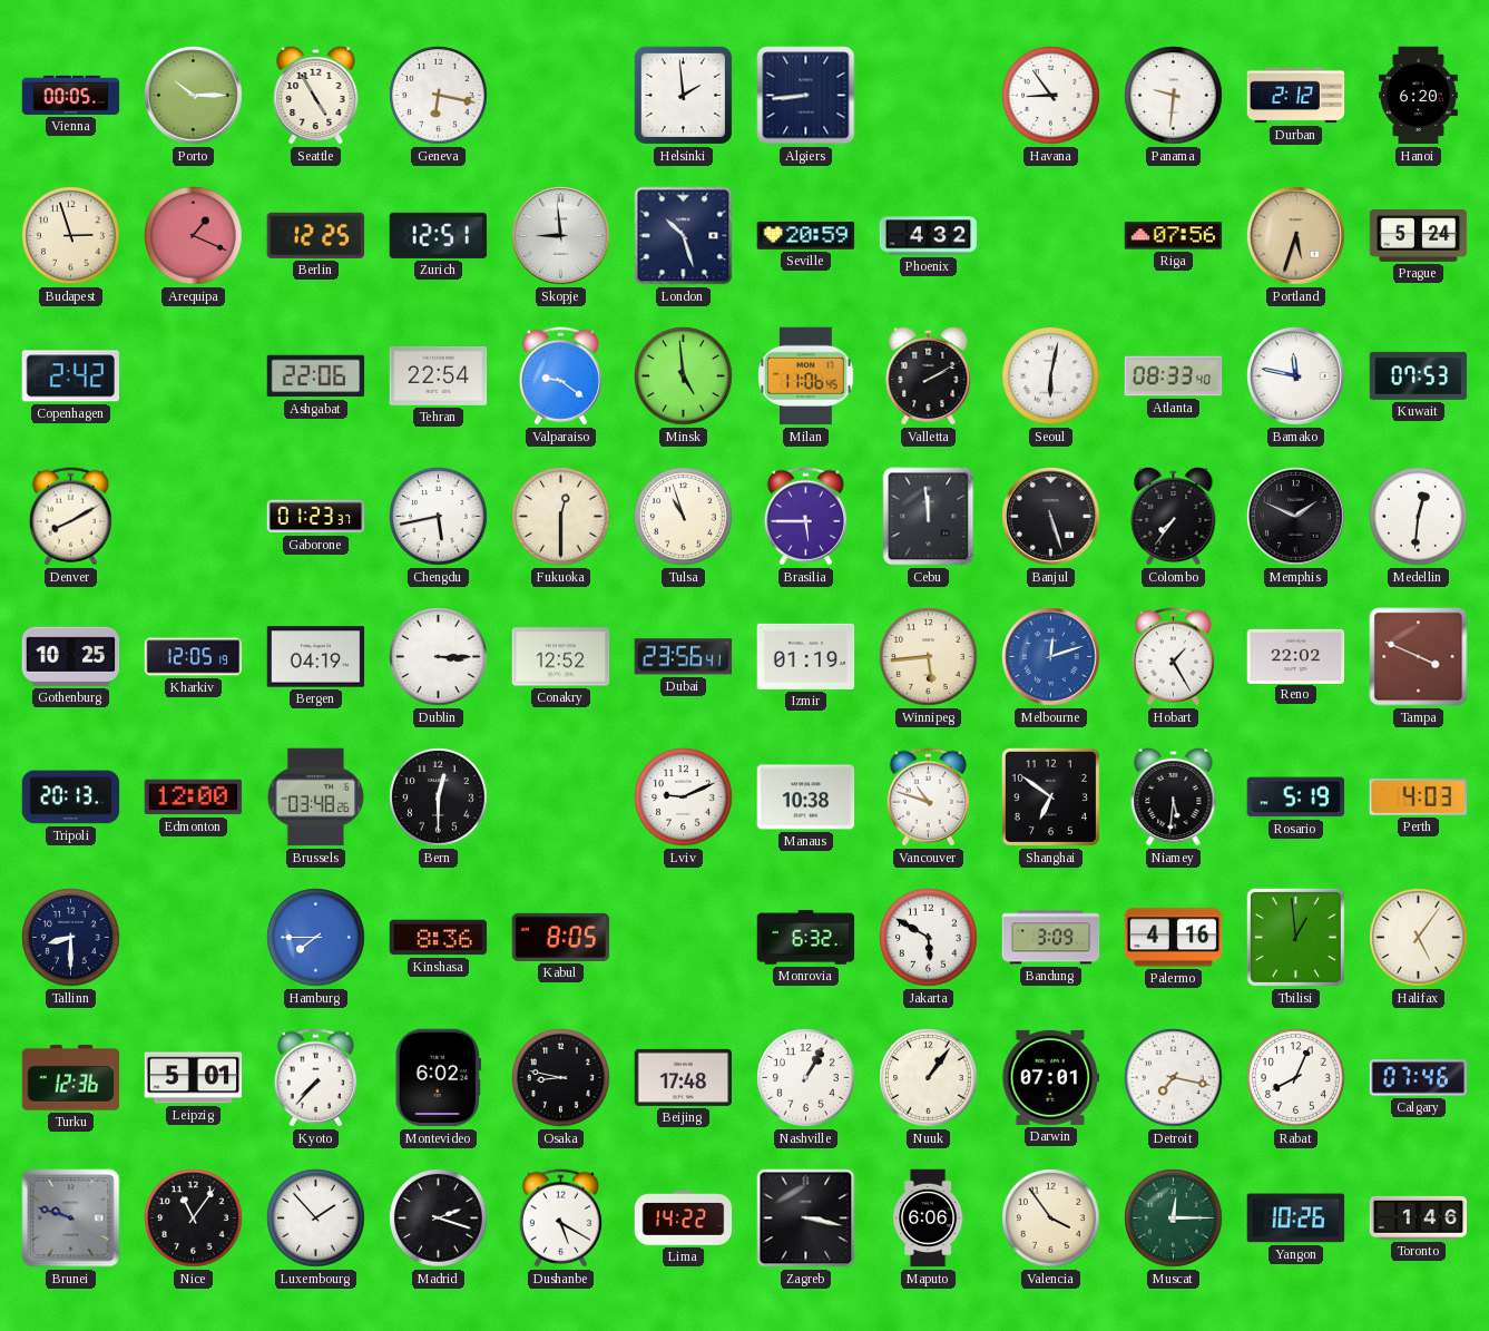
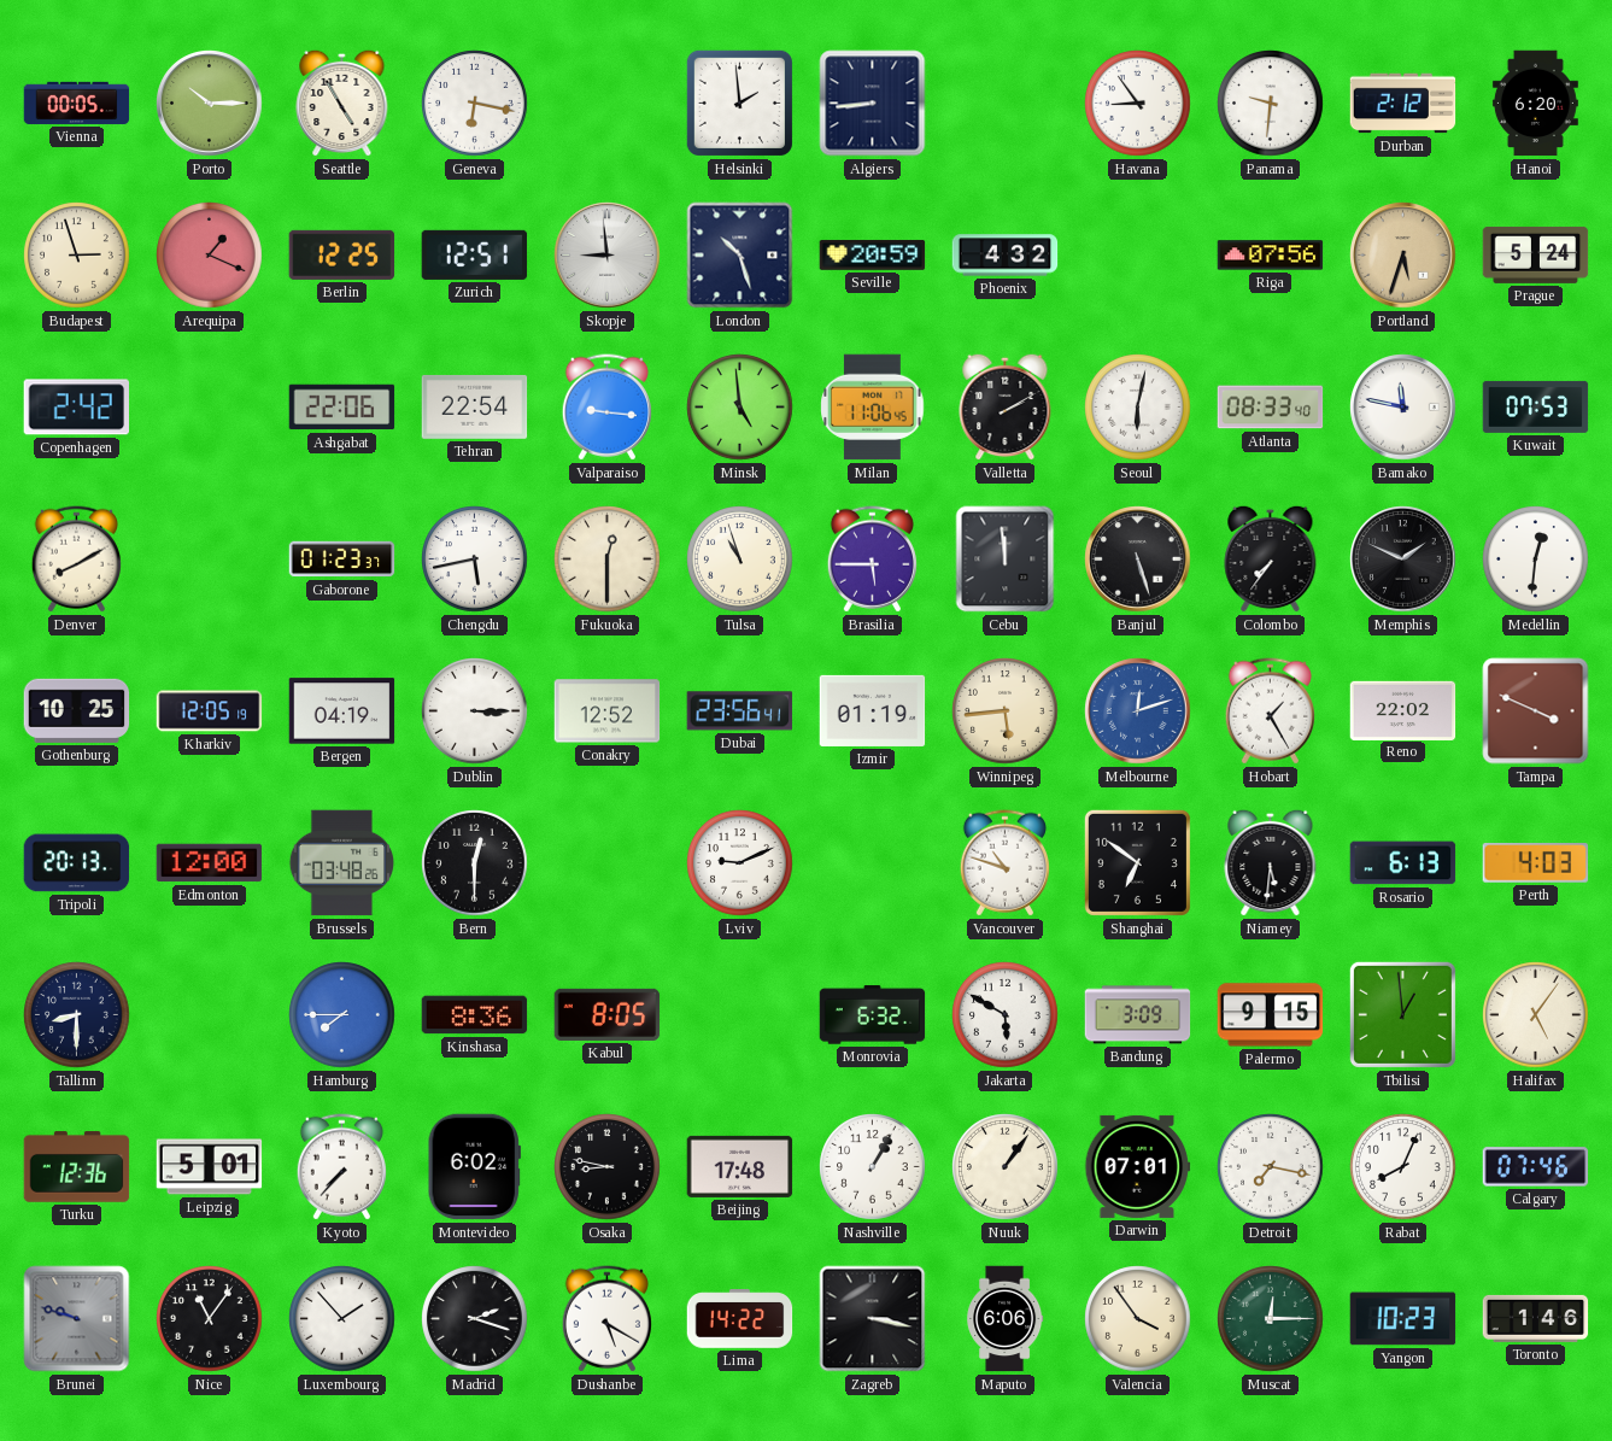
Valparaiso: 9:21 -> 9:16
Manaus: 10:38 -> none
Rosario: 5:19 -> 6:13
Palermo: 4:16 -> 9:15
Yangon: 10:26 -> 10:23
